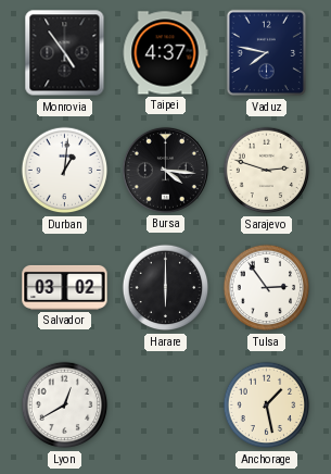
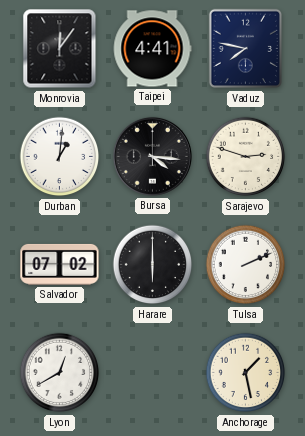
Monrovia: 4:54 -> 12:06
Taipei: 4:37 -> 4:41
Salvador: 03:02 -> 07:02
Tulsa: 2:54 -> 2:11
